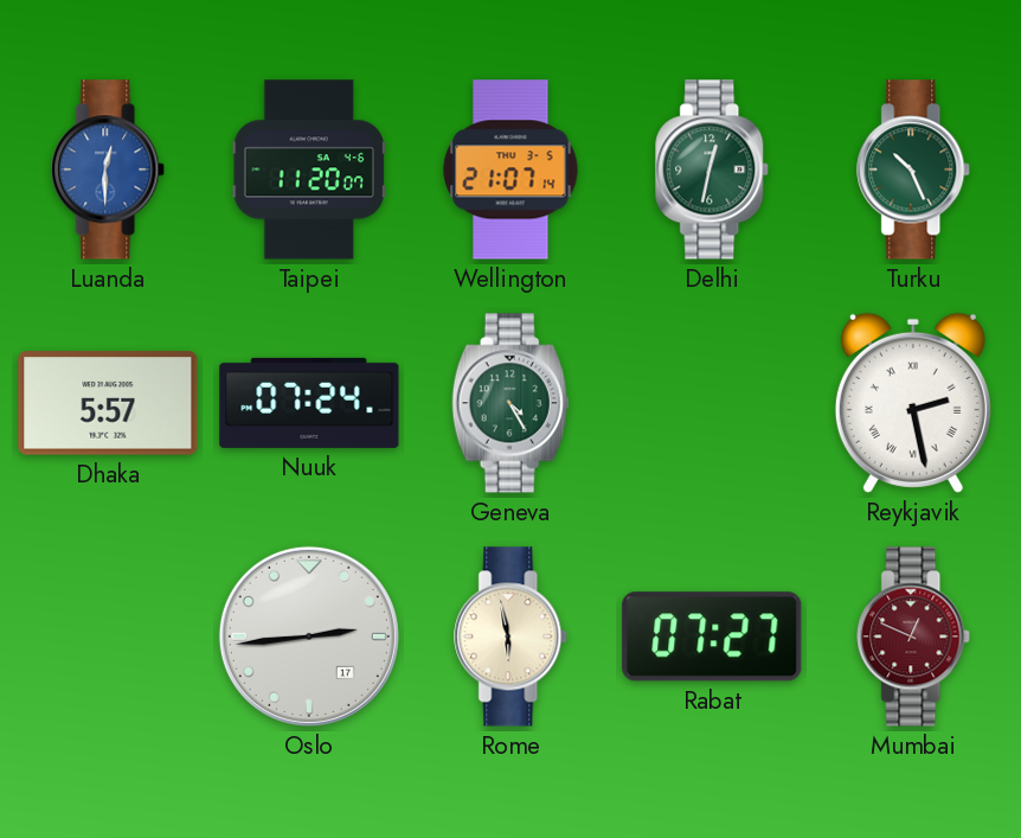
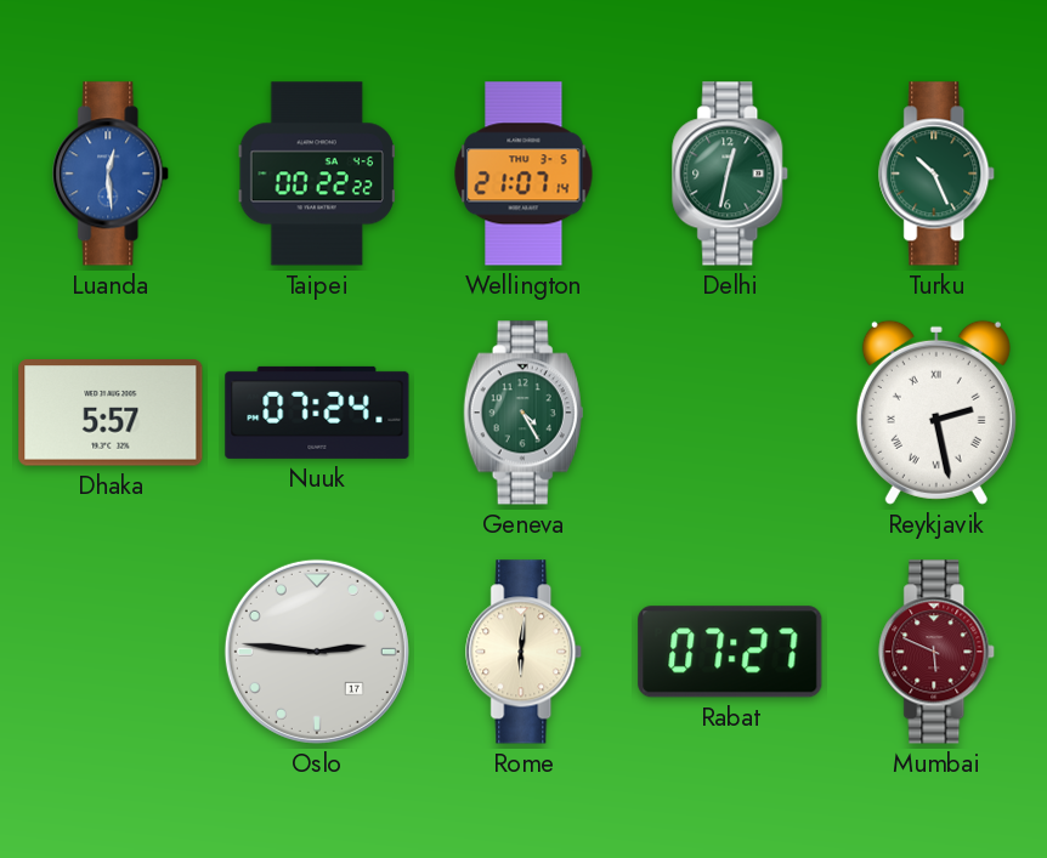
Luanda: 12:30 -> 12:29
Taipei: 11:20 -> 00:22
Oslo: 2:44 -> 2:46
Rome: 5:58 -> 6:01
Mumbai: 12:49 -> 5:49
